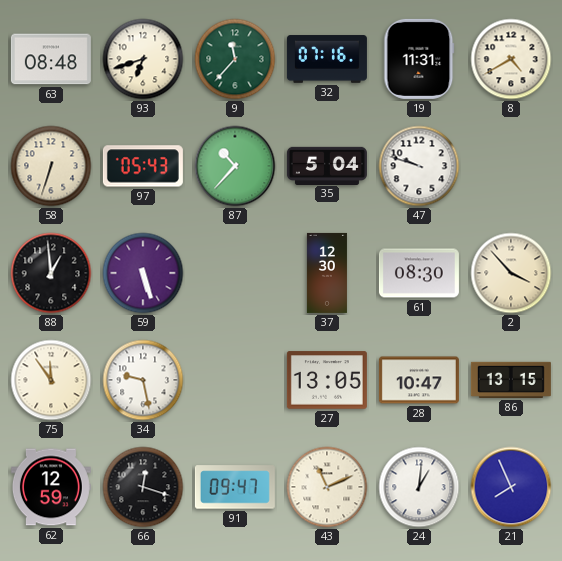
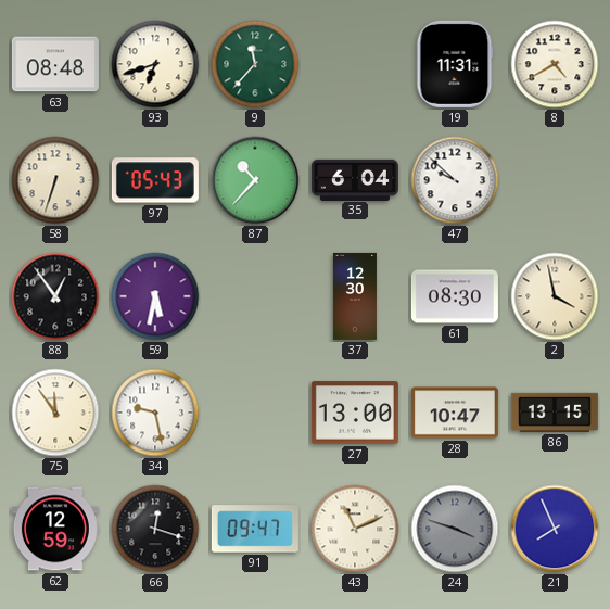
32: 07:16 -> none
35: 5:04 -> 6:04
47: 9:48 -> 9:52
88: 12:59 -> 12:54
59: 5:27 -> 5:32
2: 3:53 -> 3:58
27: 13:05 -> 13:00
24: 1:01 -> 3:48
24 dial: white -> grey
